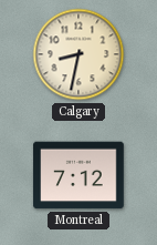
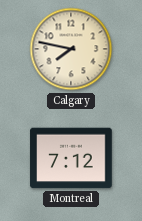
Calgary: 8:32 -> 7:47
